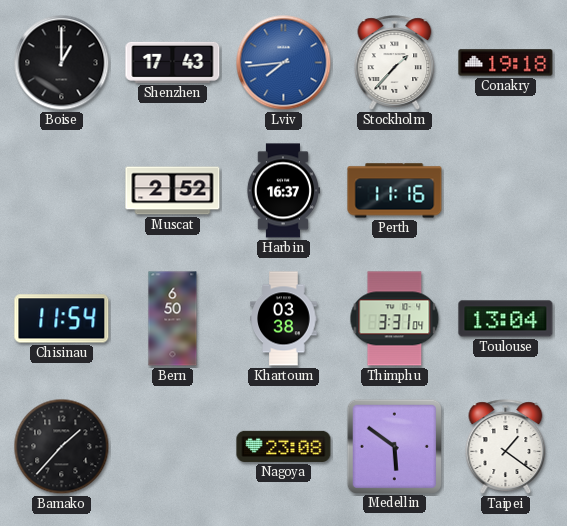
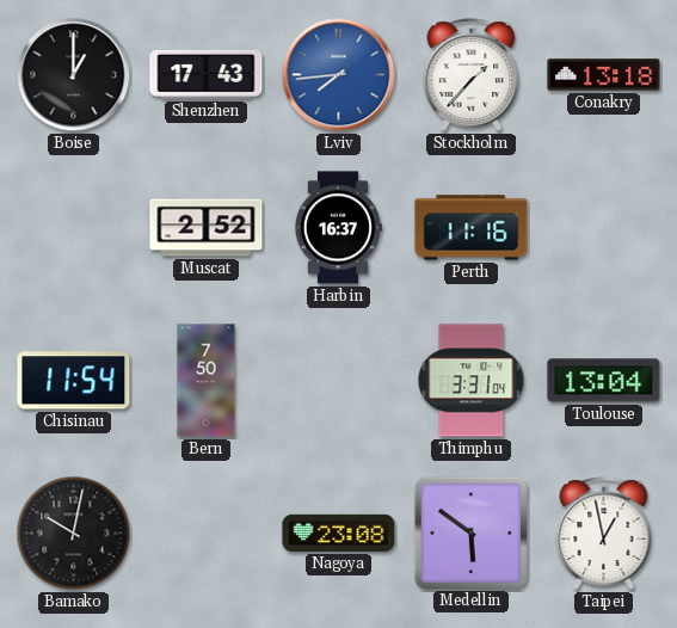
Conakry: 19:18 -> 13:18
Bern: 6:50 -> 7:50
Khartoum: 03:38 -> none
Bamako: 1:37 -> 10:02
Taipei: 1:21 -> 12:58
